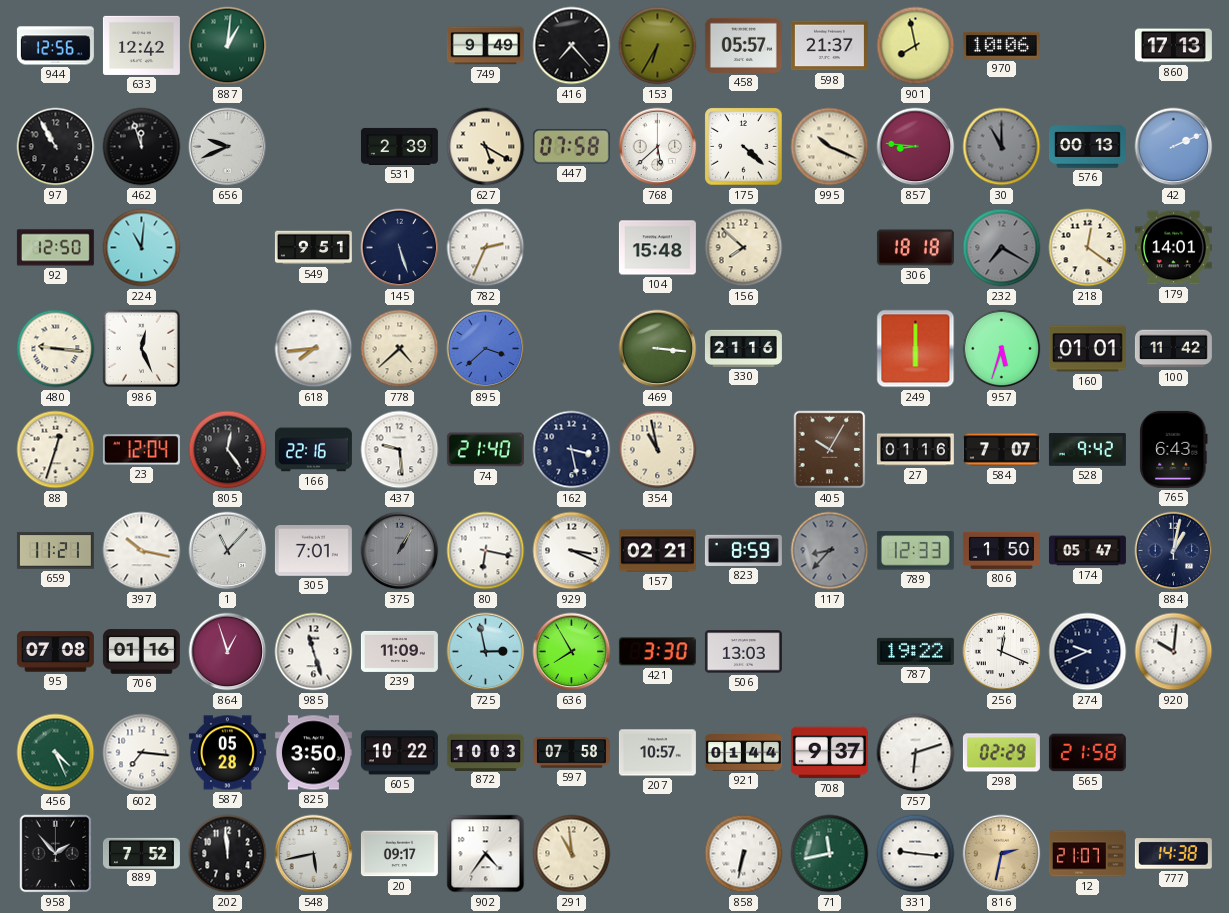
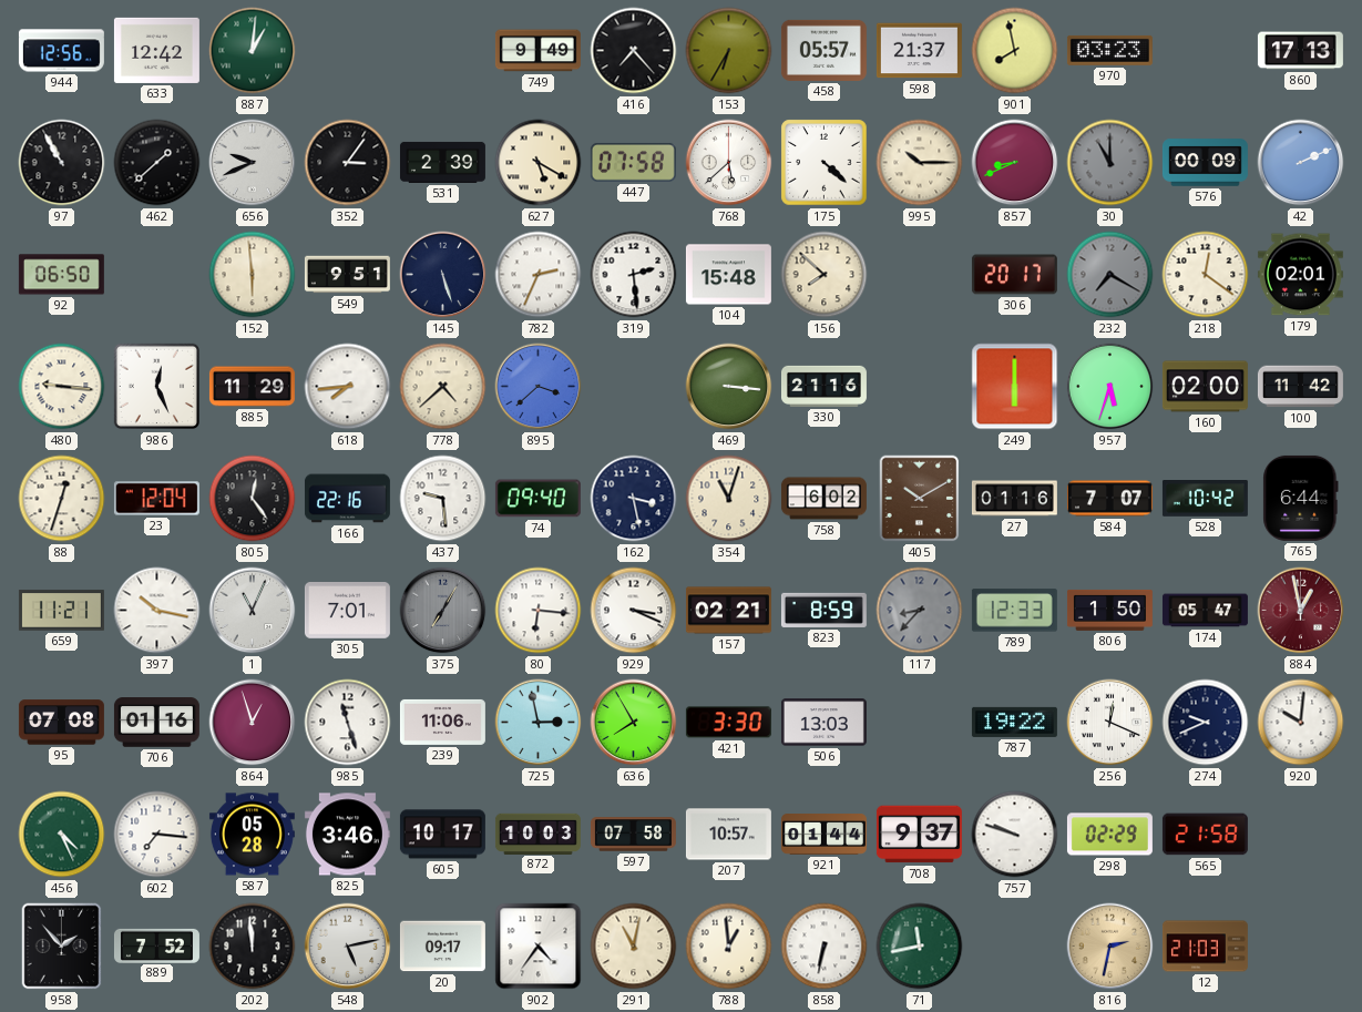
970: 10:06 -> 03:23
462: 11:57 -> 1:38
352: none -> 3:06
995: 10:19 -> 10:15
857: 8:46 -> 8:41
576: 00:13 -> 00:09
92: 12:50 -> 06:50
224: 11:01 -> none
152: none -> 5:59
319: none -> 2:29
306: 18:18 -> 20:17
179: 14:01 -> 02:01
885: none -> 11:29
160: 01:01 -> 02:00
74: 21:40 -> 09:40
354: 10:58 -> 11:03
758: none -> 6:02
405: 10:05 -> 10:10
528: 9:42 -> 10:42
765: 6:43 -> 6:44
1: 11:07 -> 11:04
375: 1:05 -> 7:05
80: 6:17 -> 6:16
884: 1:02 -> 12:58
884 dial: navy -> burgundy
239: 11:09 -> 11:06
825: 3:50 -> 3:46
605: 10:22 -> 10:17
757: 6:12 -> 9:48
548: 5:43 -> 5:13
291: 10:59 -> 11:02
788: none -> 12:59
331: 9:16 -> none
12: 21:07 -> 21:03
777: 14:38 -> none
